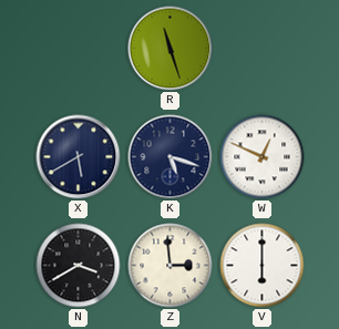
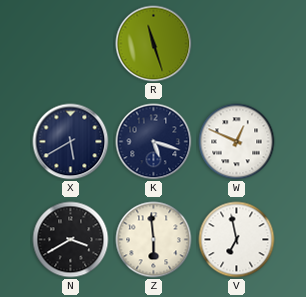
Z: 2:59 -> 5:59
V: 6:00 -> 6:58
